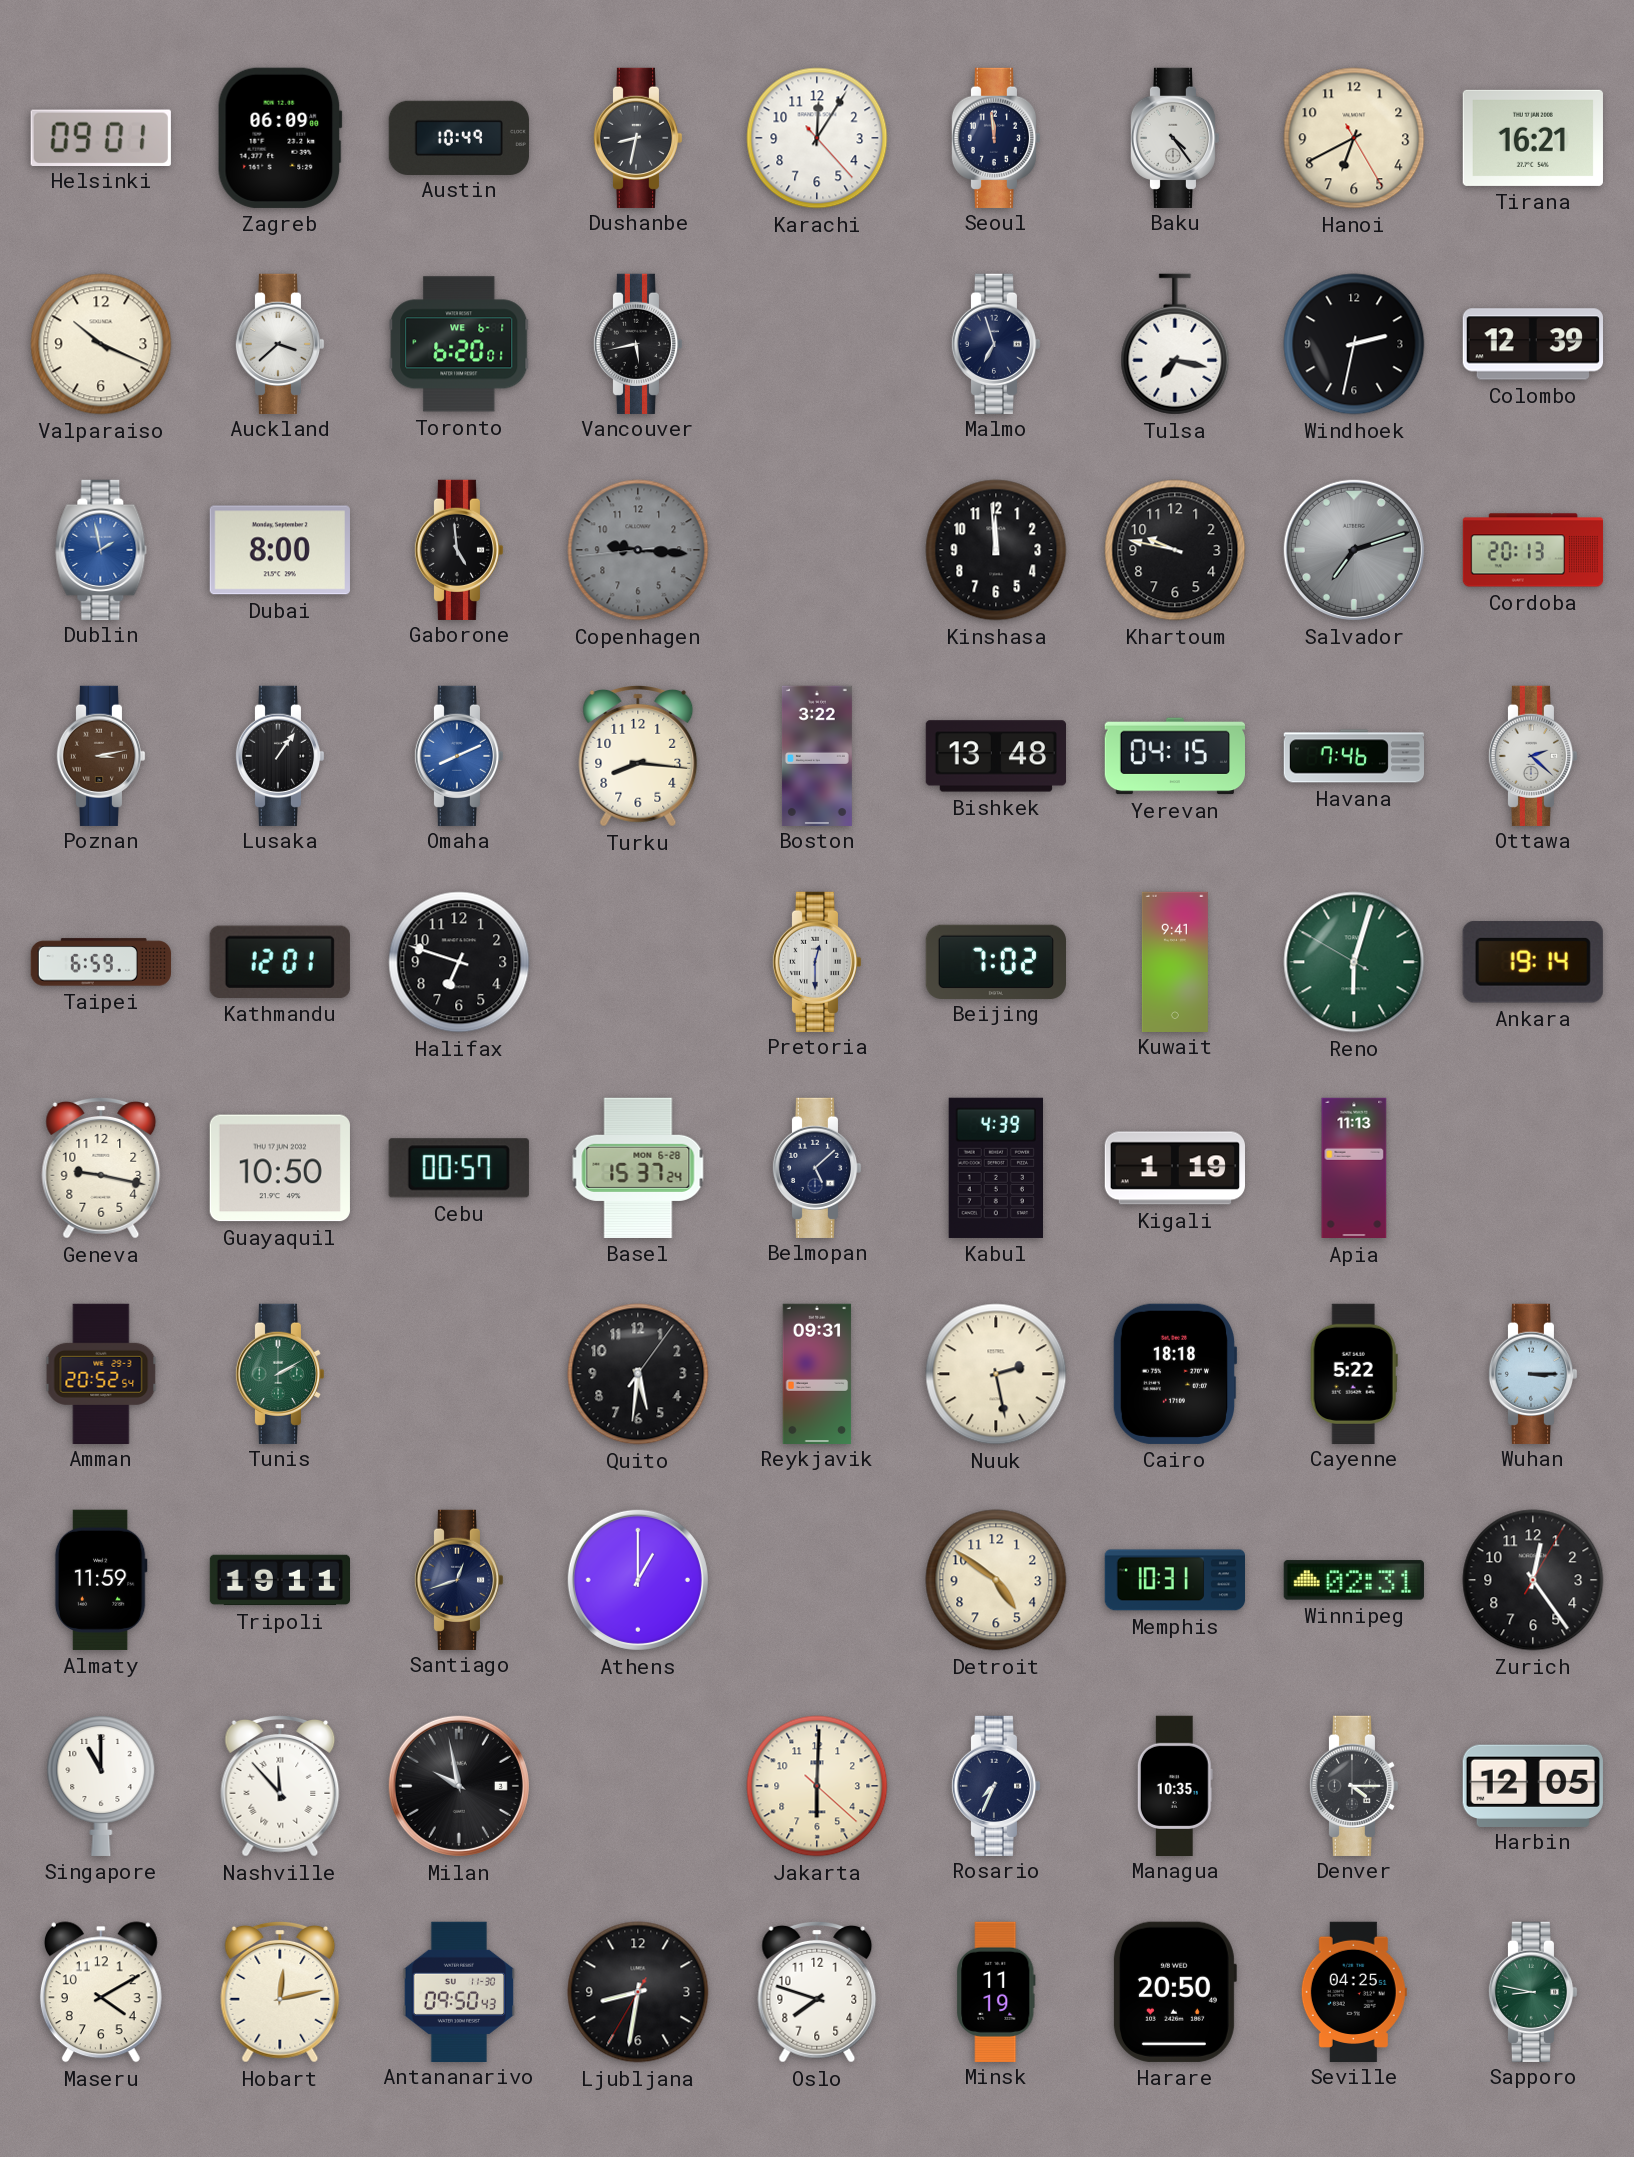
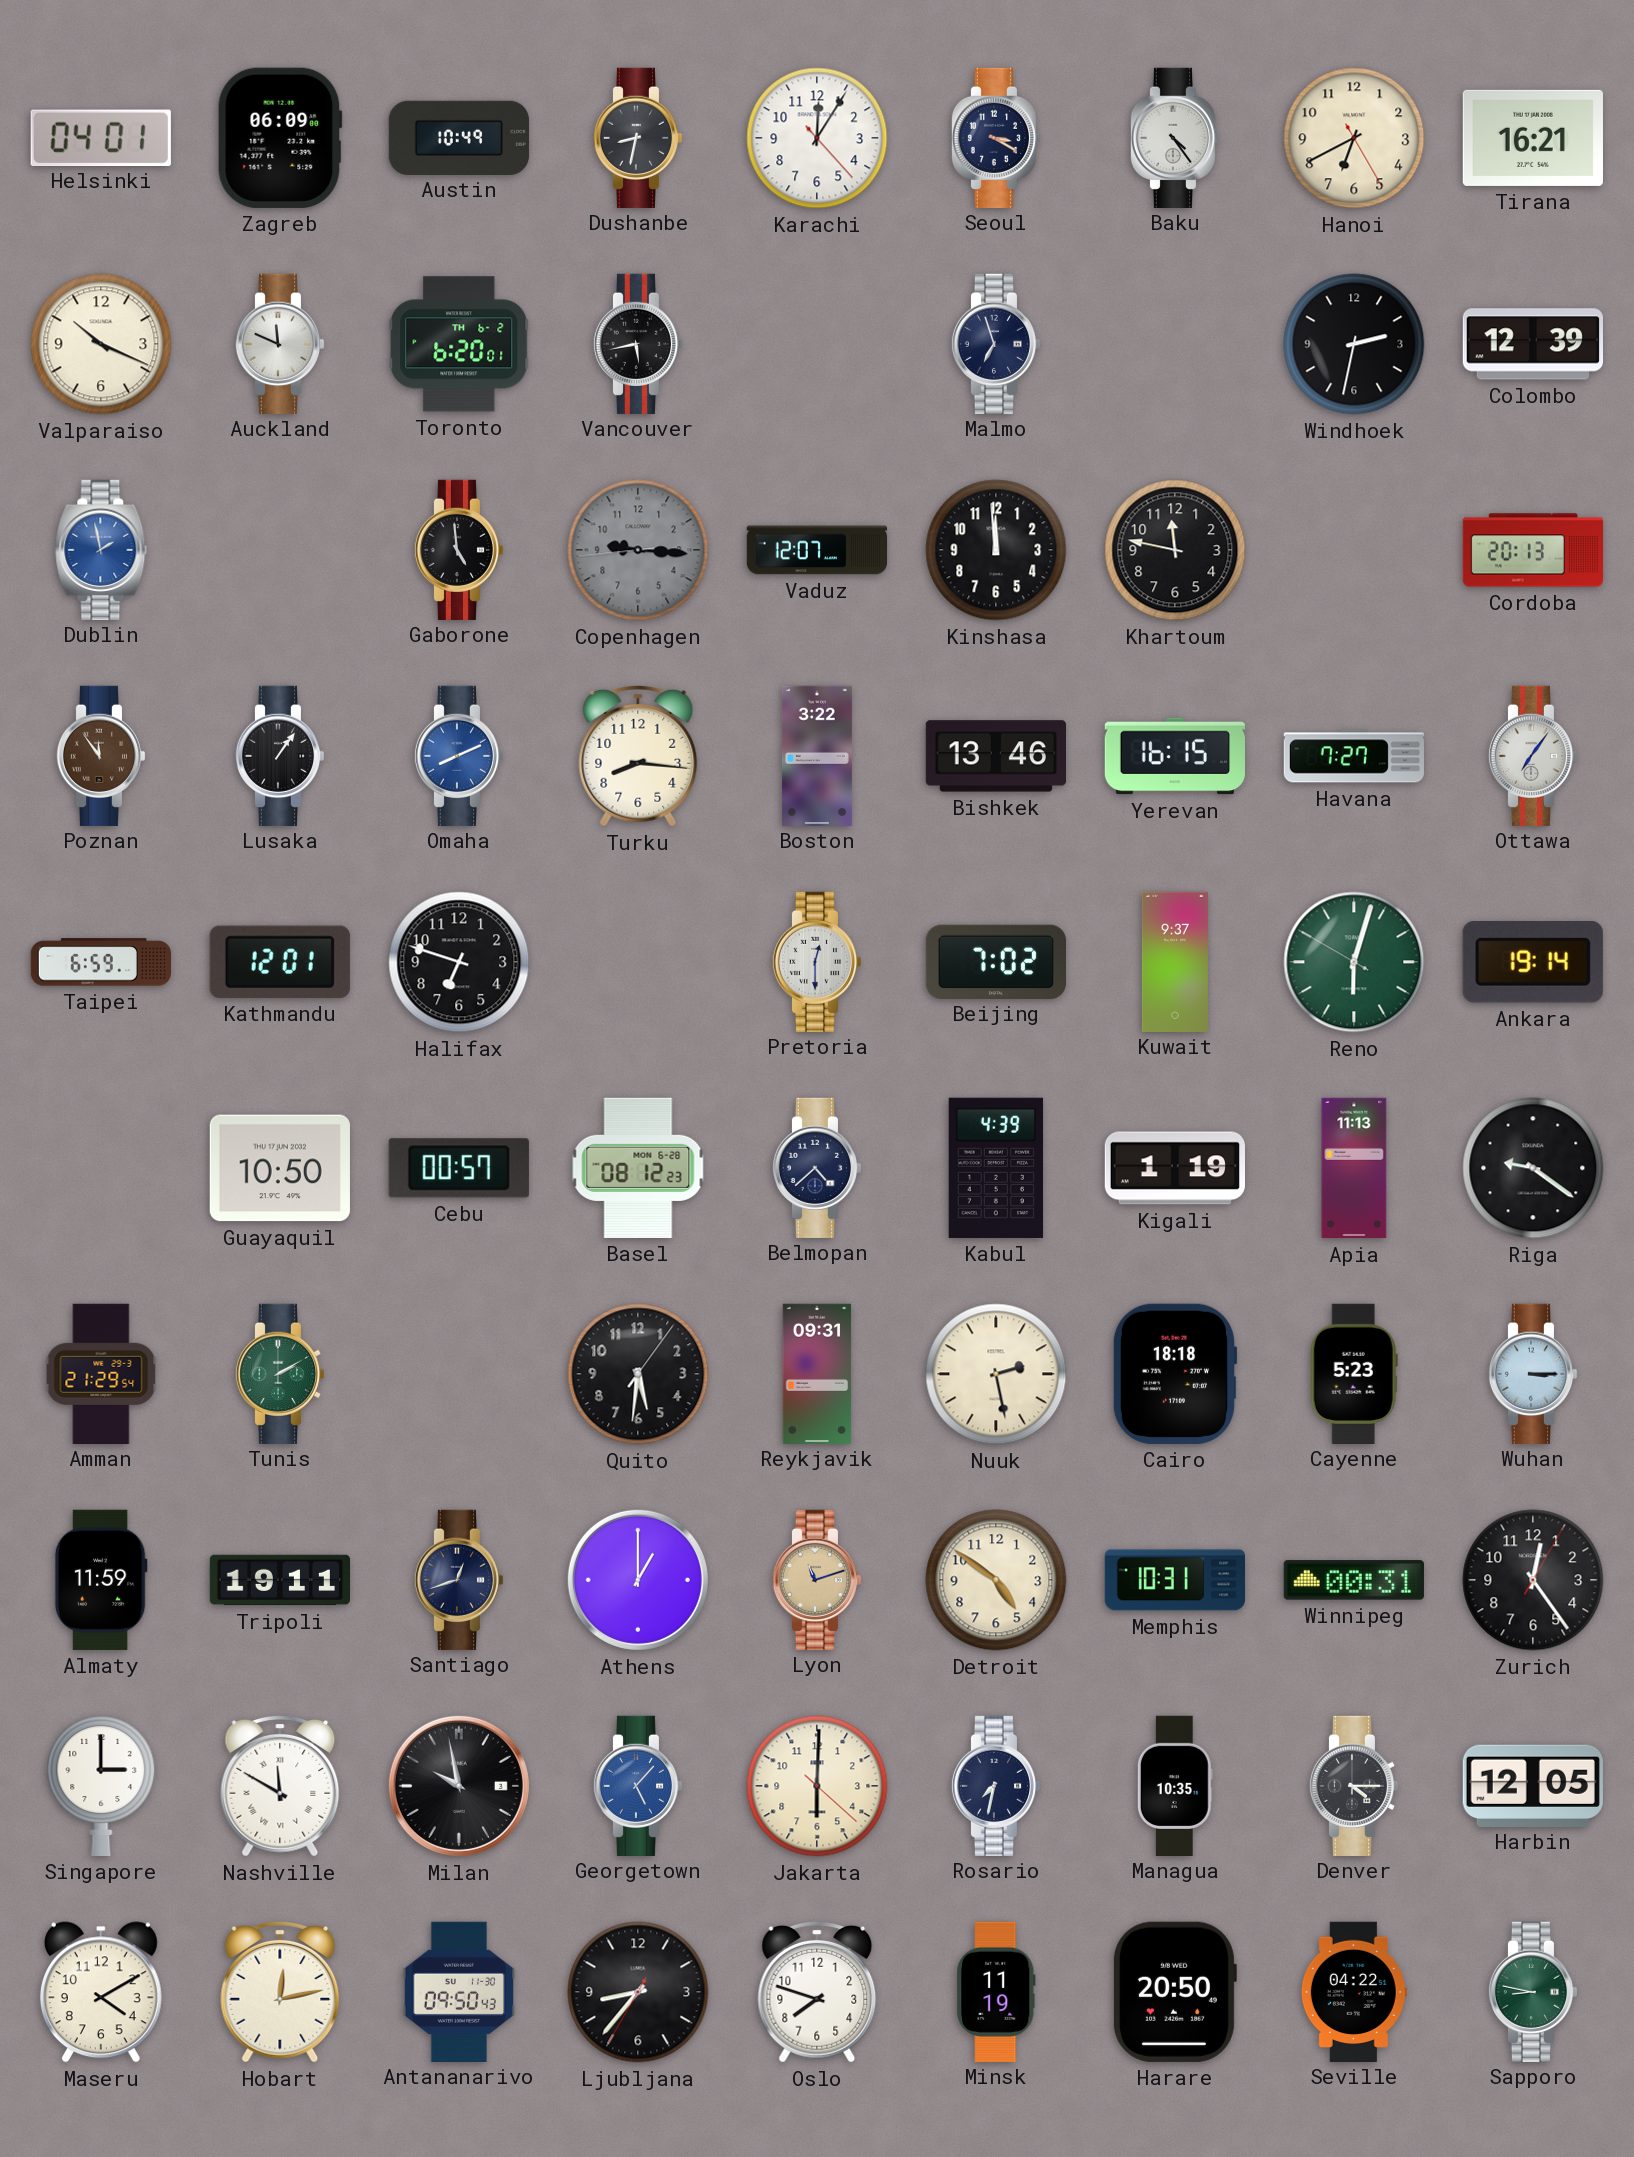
Helsinki: 09:01 -> 04:01
Seoul: 11:59 -> 3:20
Auckland: 3:38 -> 11:49
Toronto date: WE 6-1 -> TH 6-2
Tulsa: 7:17 -> none
Dubai: 8:00 -> none
Vaduz: none -> 12:07
Khartoum: 9:47 -> 11:47
Salvador: 7:12 -> none
Poznan: 3:13 -> 11:54
Bishkek: 13:48 -> 13:46
Yerevan: 04:15 -> 16:15
Havana: 7:46 -> 7:27
Ottawa: 2:22 -> 7:06
Kuwait: 9:41 -> 9:37
Geneva: 9:17 -> none
Basel: 15:37 -> 08:12
Belmopan: 5:08 -> 4:38
Riga: none -> 9:21
Amman: 20:52 -> 21:29
Cayenne: 5:22 -> 5:23
Lyon: none -> 11:12
Winnipeg: 02:31 -> 00:31
Singapore: 11:00 -> 3:00
Nashville: 11:53 -> 11:50
Georgetown: none -> 5:07
Rosario: 7:34 -> 7:32
Ljubljana: 8:31 -> 8:36
Seville: 04:25 -> 04:22
